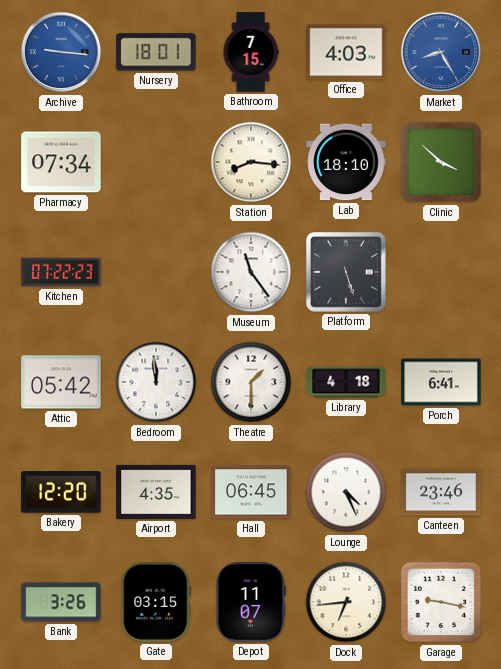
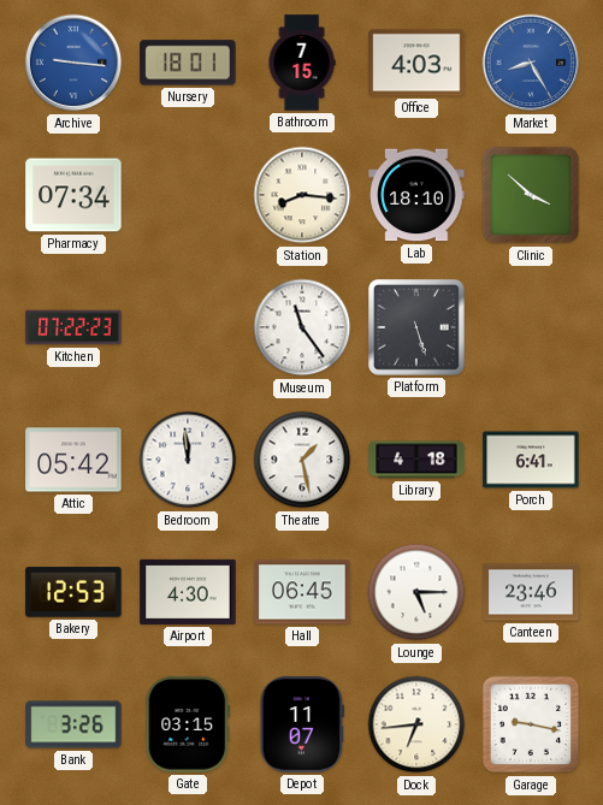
Theatre: 1:30 -> 1:28
Bakery: 12:20 -> 12:53
Airport: 4:35 -> 4:30
Lounge: 4:26 -> 5:15
